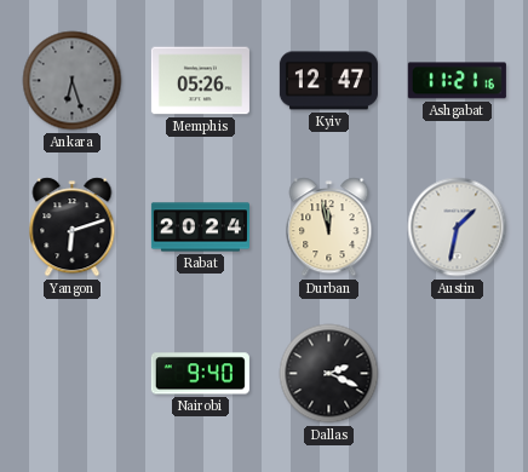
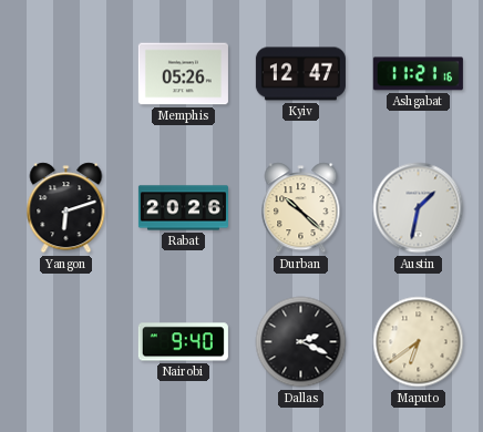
Ankara: 6:27 -> none
Rabat: 20:24 -> 20:26
Durban: 11:58 -> 10:22
Maputo: none -> 6:39
